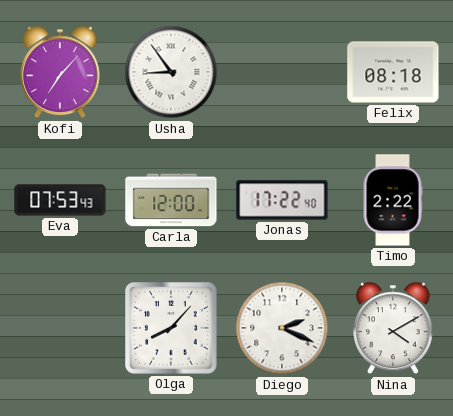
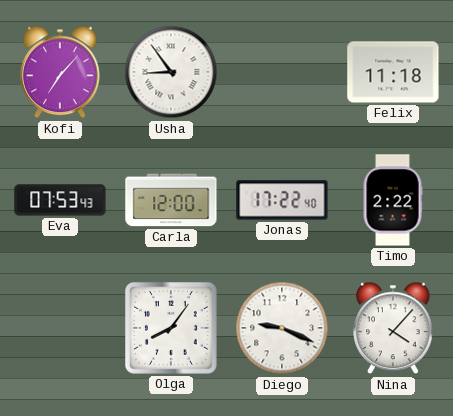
Felix: 08:18 -> 11:18
Olga: 8:07 -> 8:06
Diego: 2:19 -> 9:19
Nina: 4:10 -> 4:07
